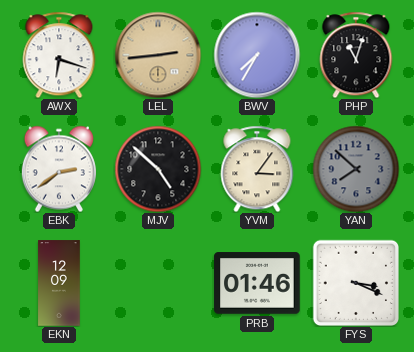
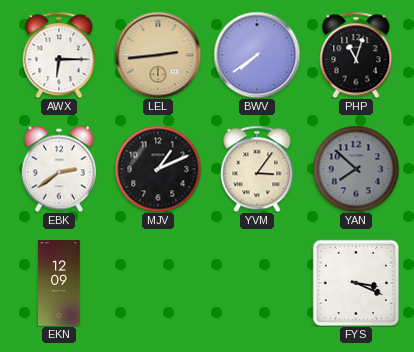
AWX: 6:18 -> 6:15
BWV: 7:35 -> 7:39
MJV: 4:52 -> 1:11
PRB: 01:46 -> none
